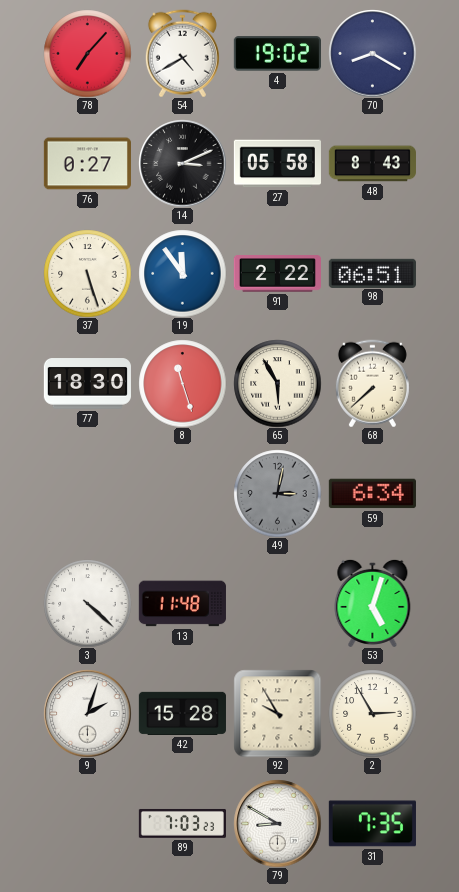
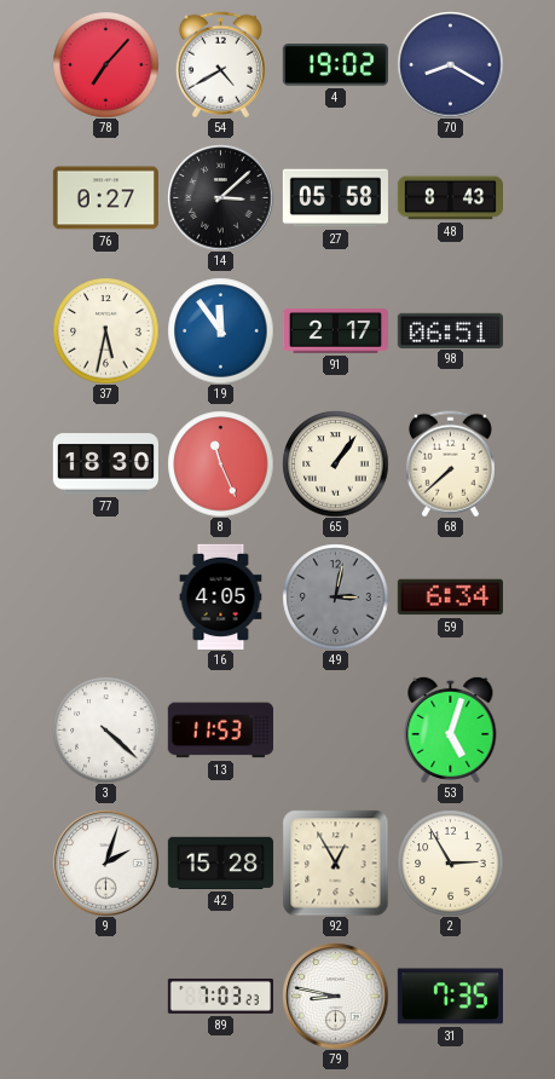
14: 3:11 -> 3:08
37: 5:27 -> 5:32
91: 2:22 -> 2:17
8: 11:27 -> 11:26
65: 5:55 -> 1:06
16: none -> 4:05
13: 11:48 -> 11:53
92: 9:55 -> 12:55
79: 8:50 -> 8:47
